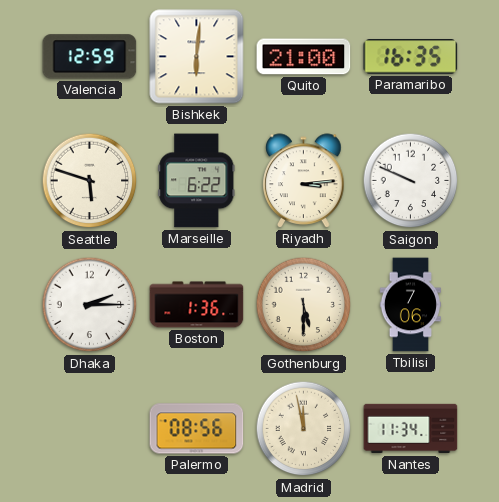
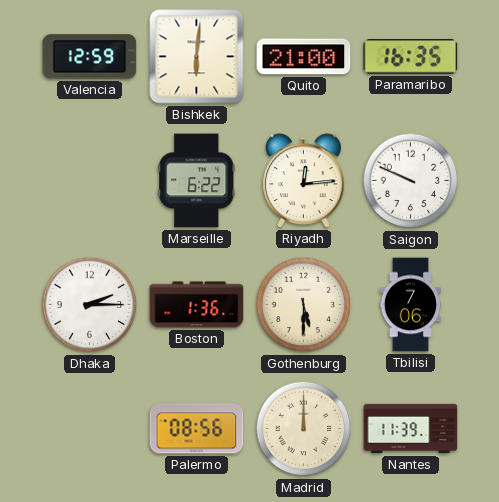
Seattle: 5:48 -> none
Riyadh: 3:14 -> 12:14
Madrid: 11:58 -> 12:00
Nantes: 11:34 -> 11:39
